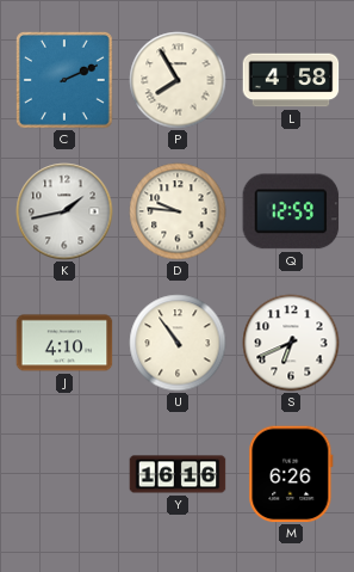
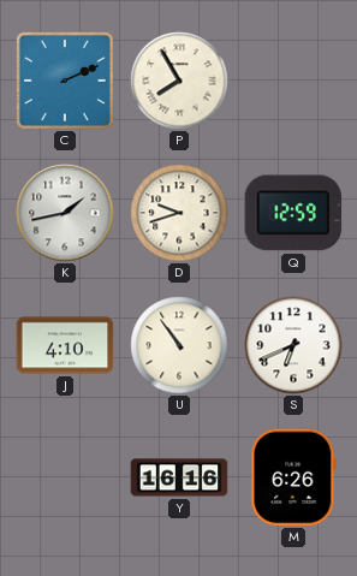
L: 4:58 -> none
D: 9:46 -> 9:42
